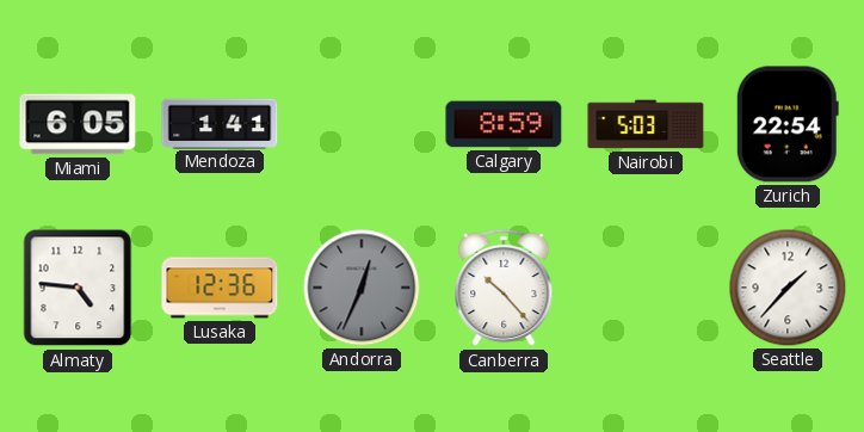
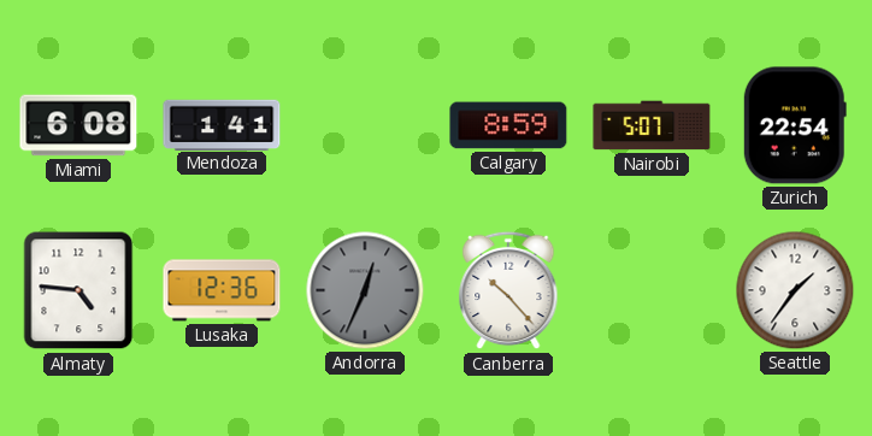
Miami: 6:05 -> 6:08
Nairobi: 5:03 -> 5:07
Seattle: 1:37 -> 1:36
